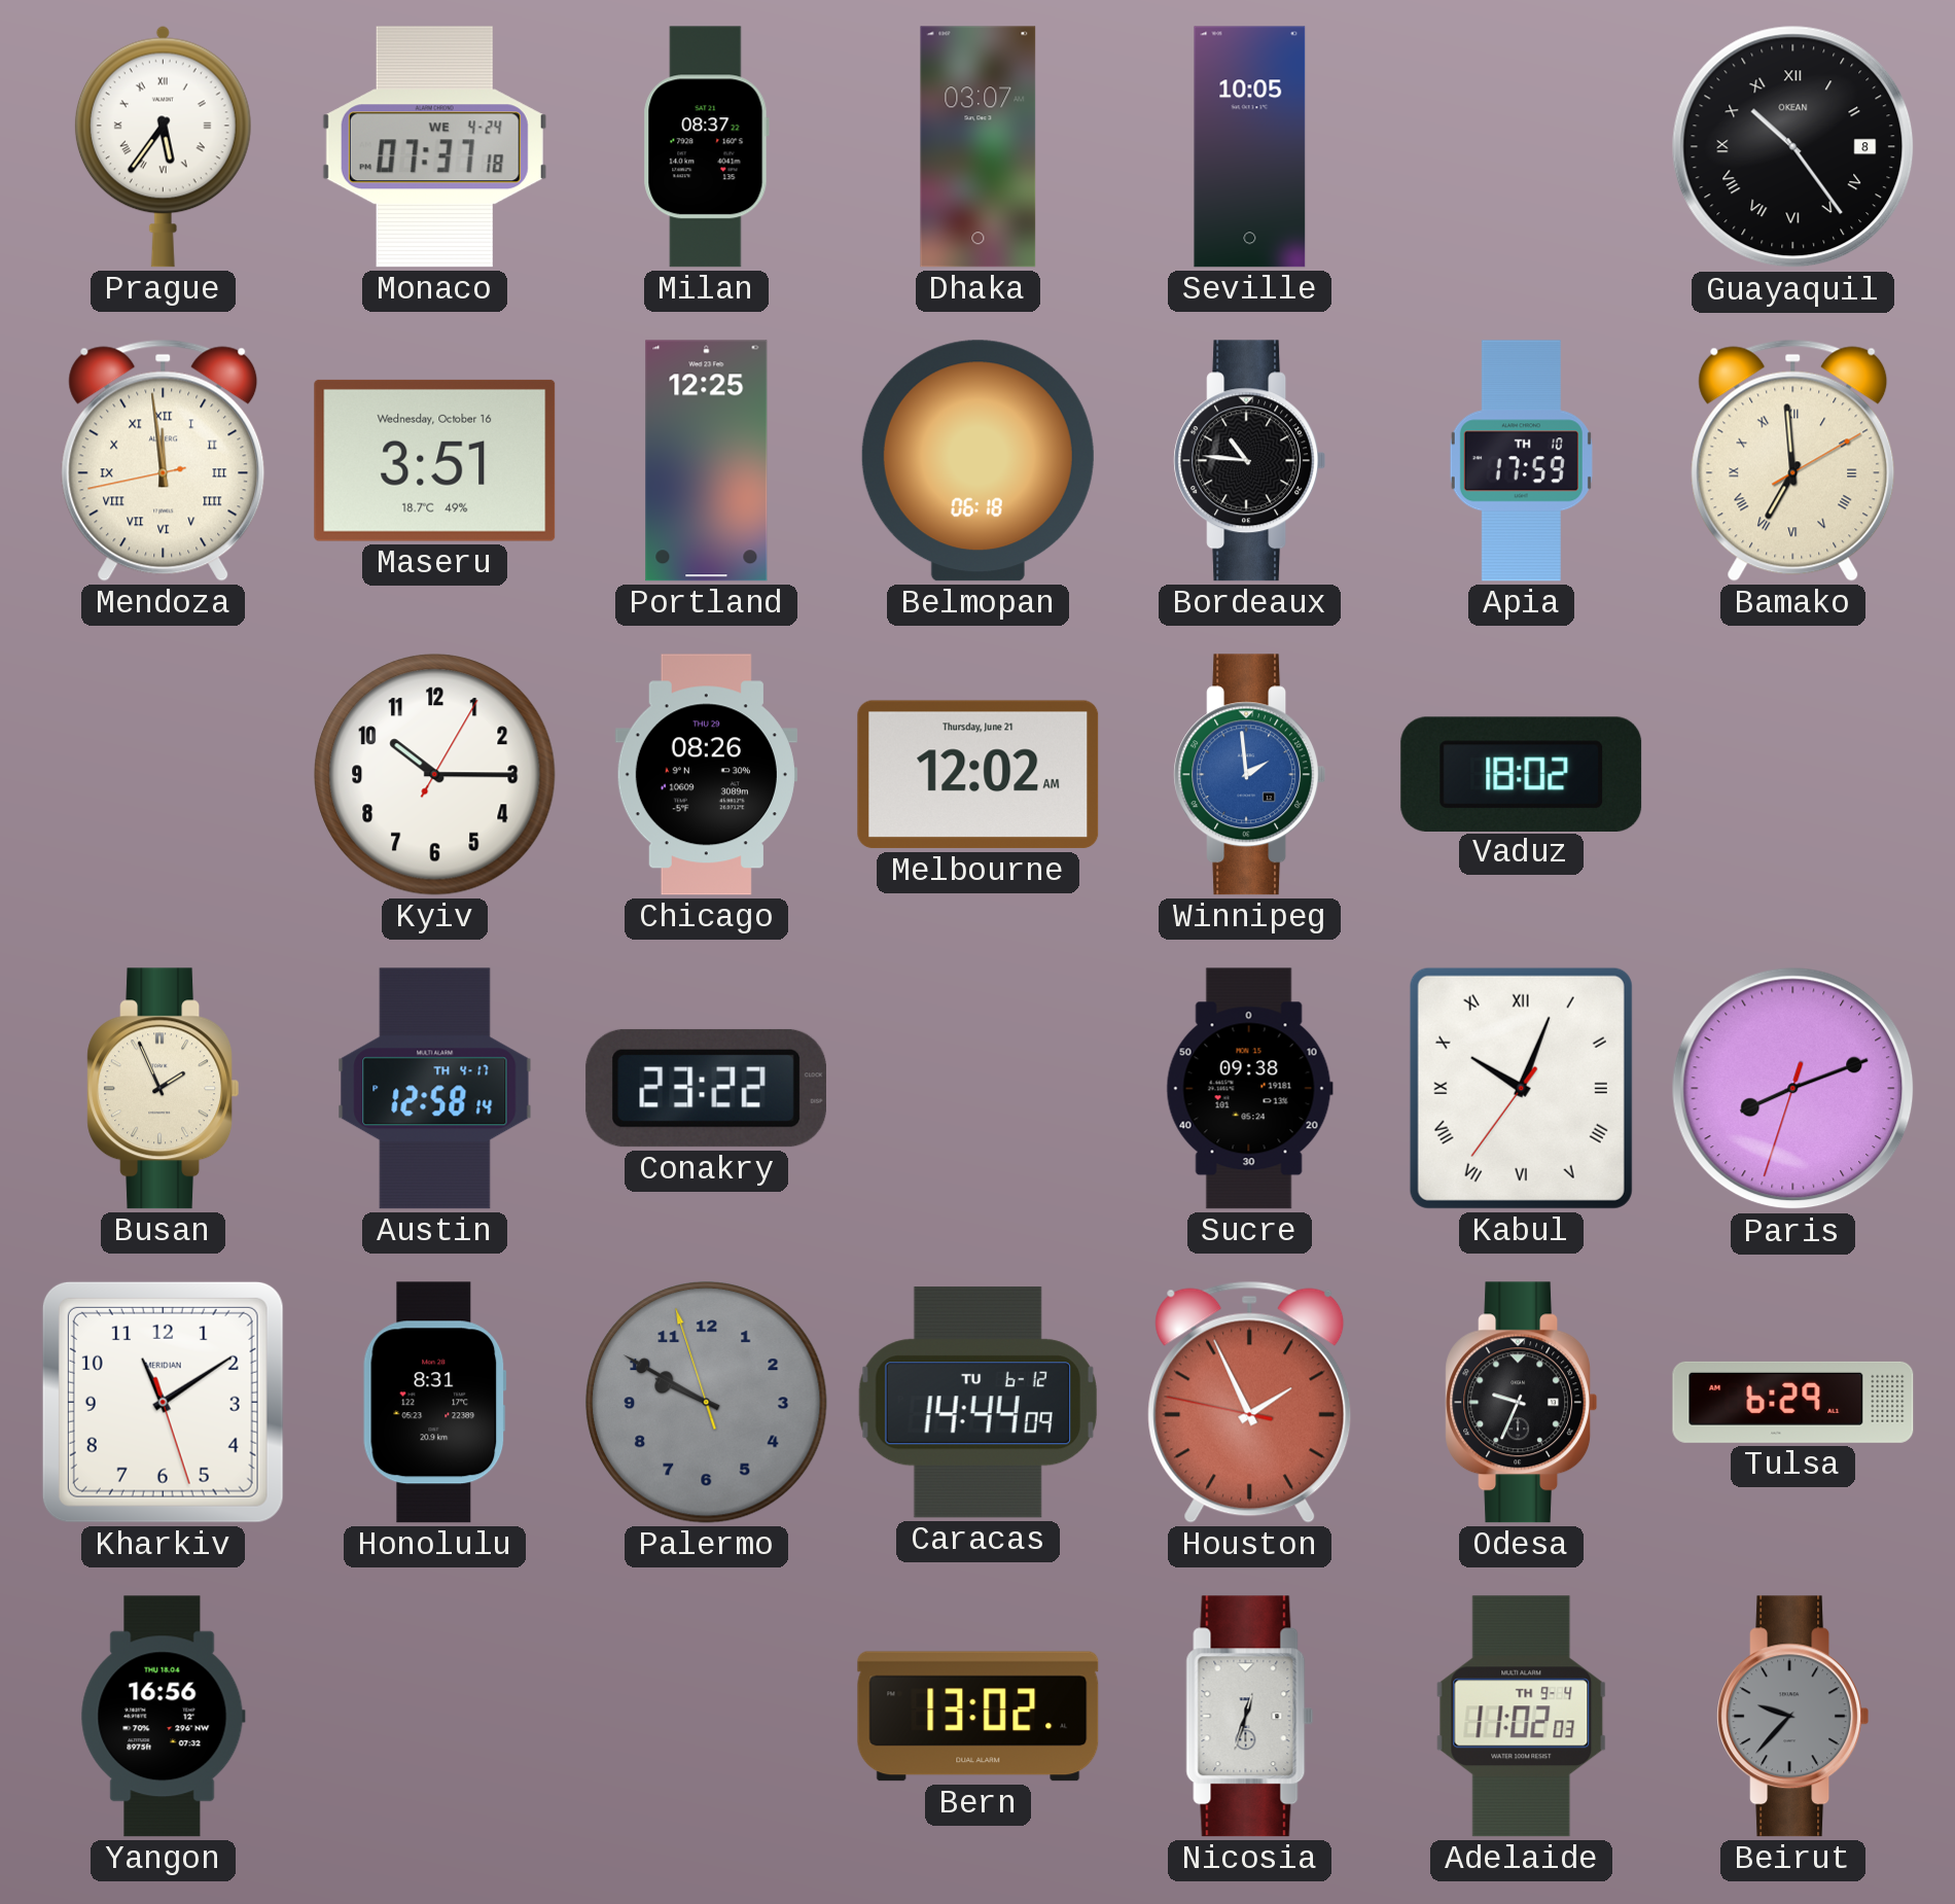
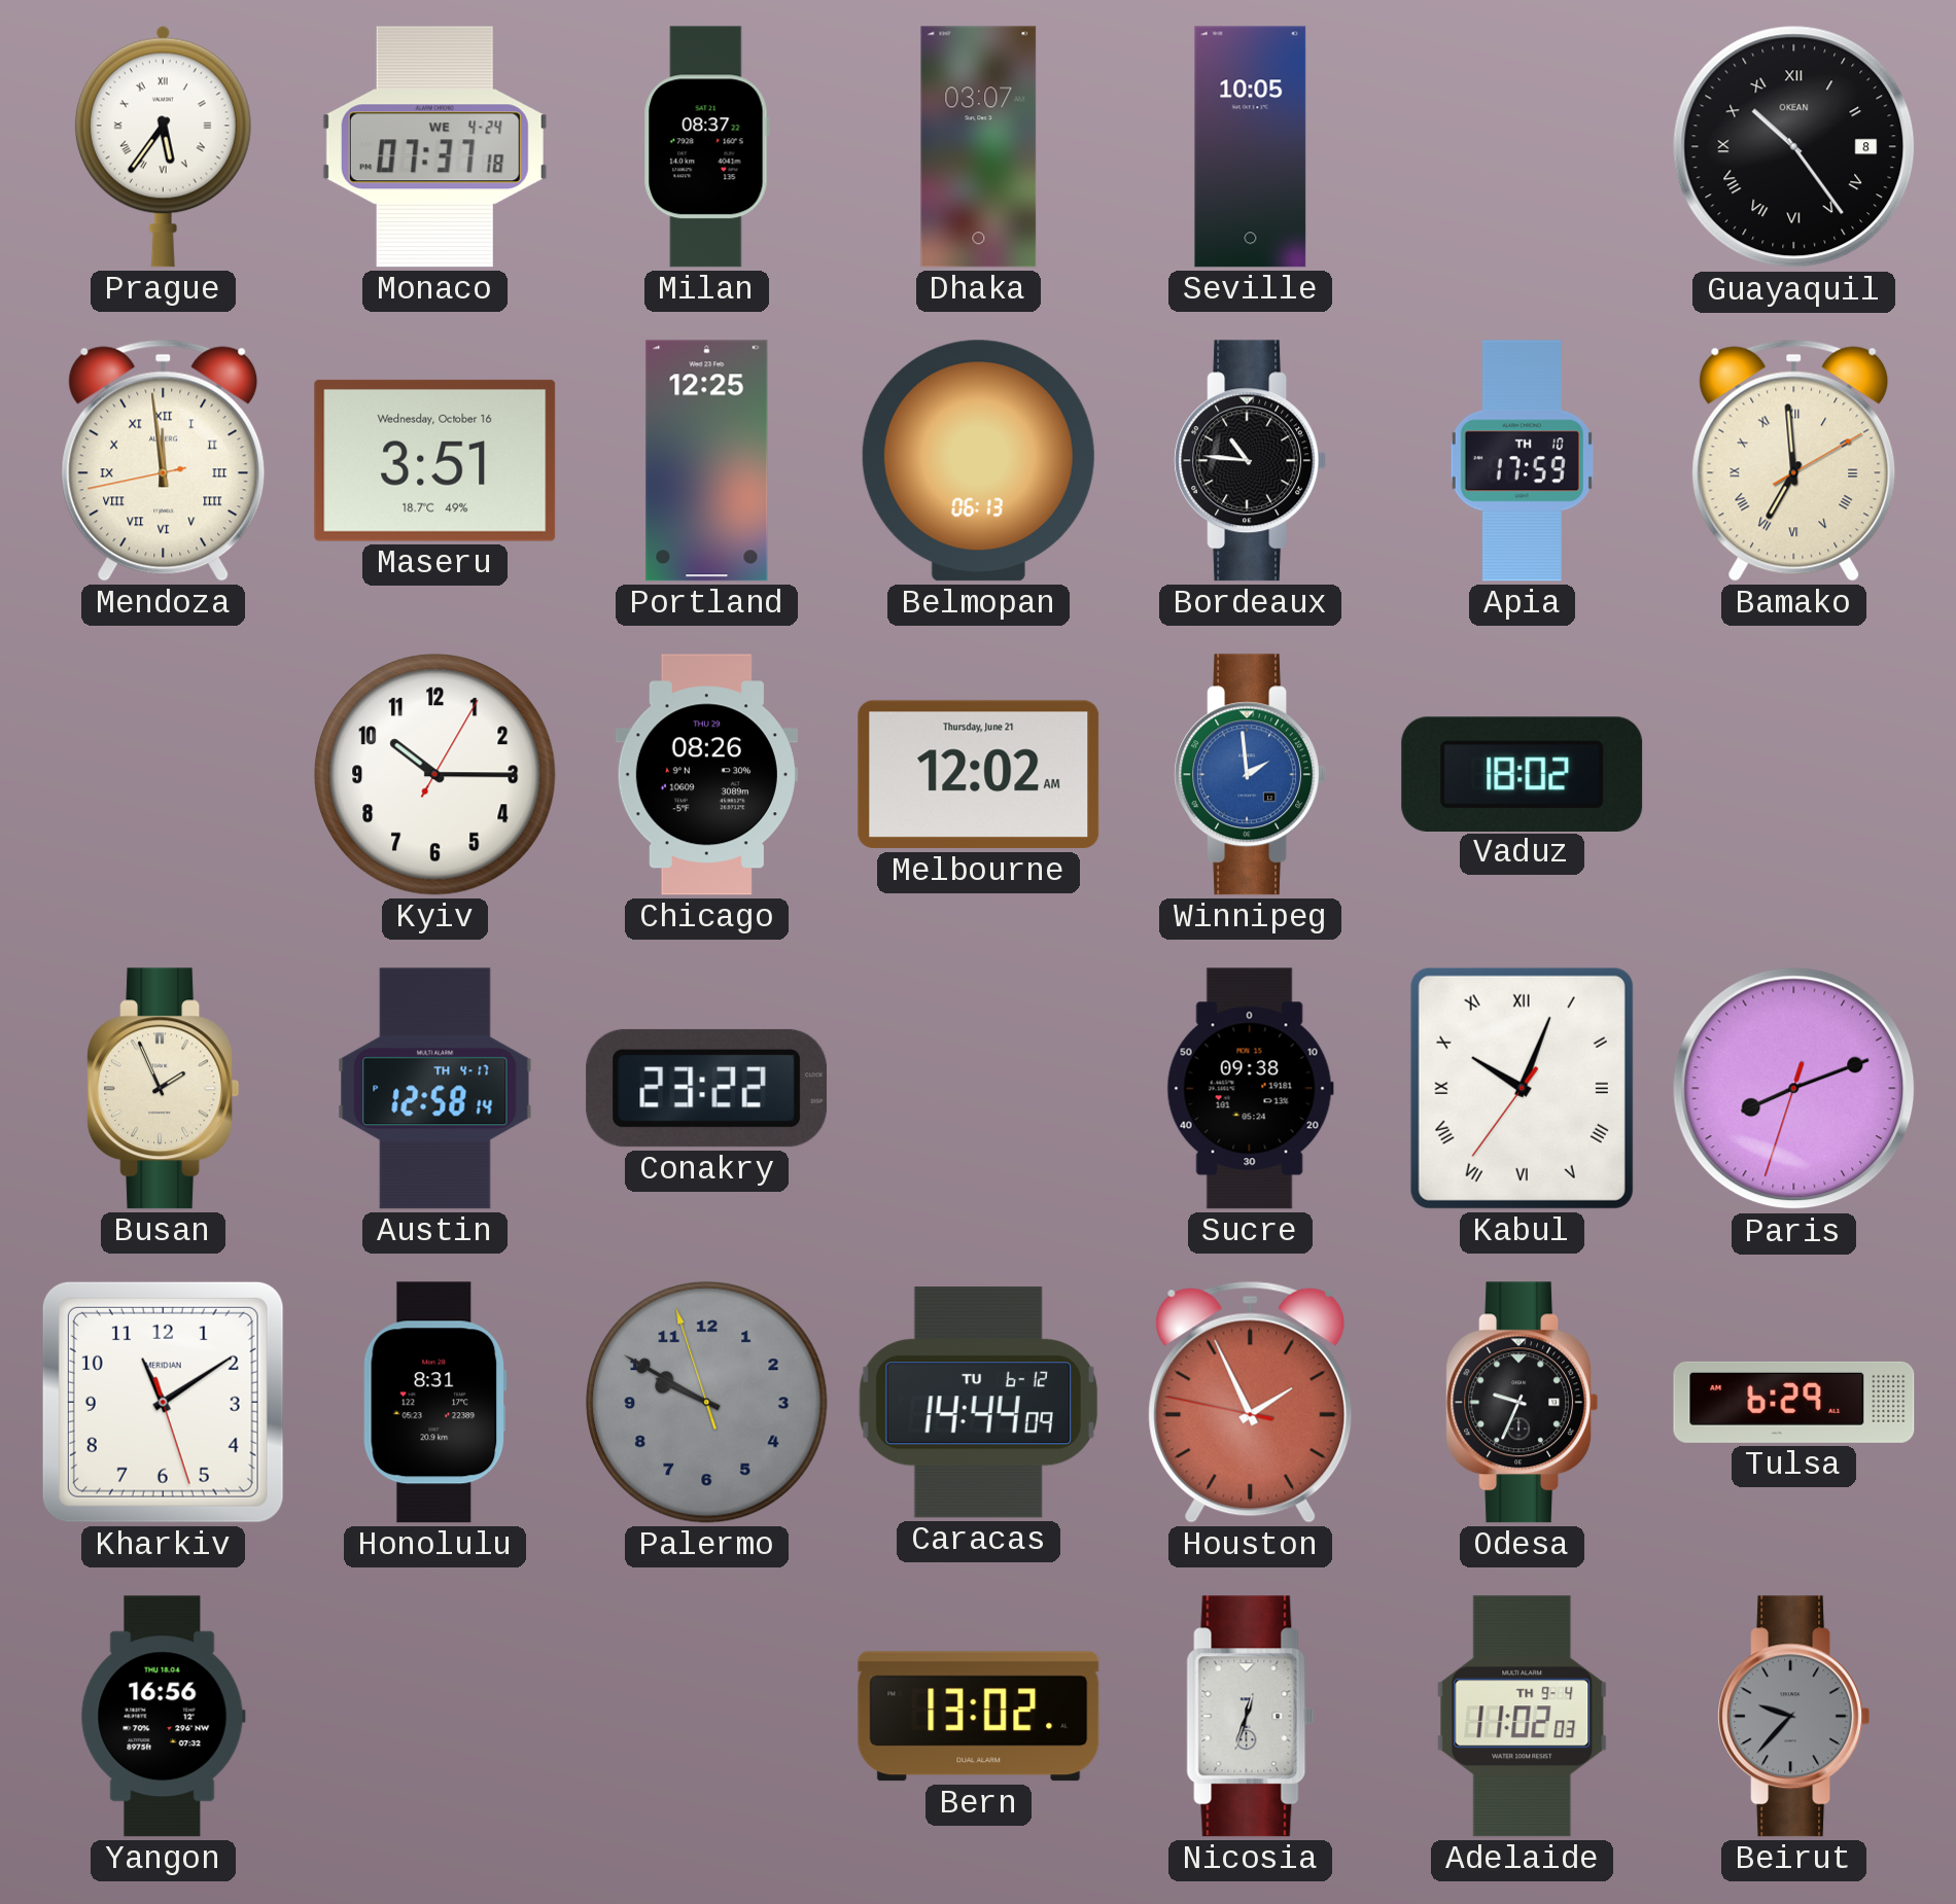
Belmopan: 06:18 -> 06:13
